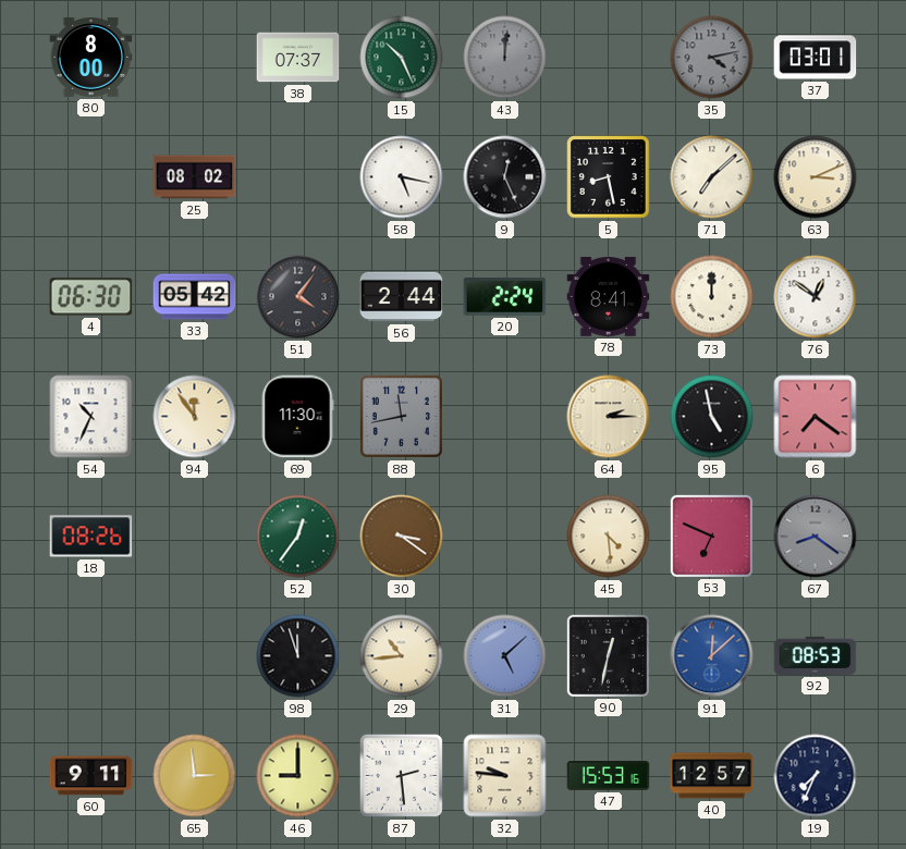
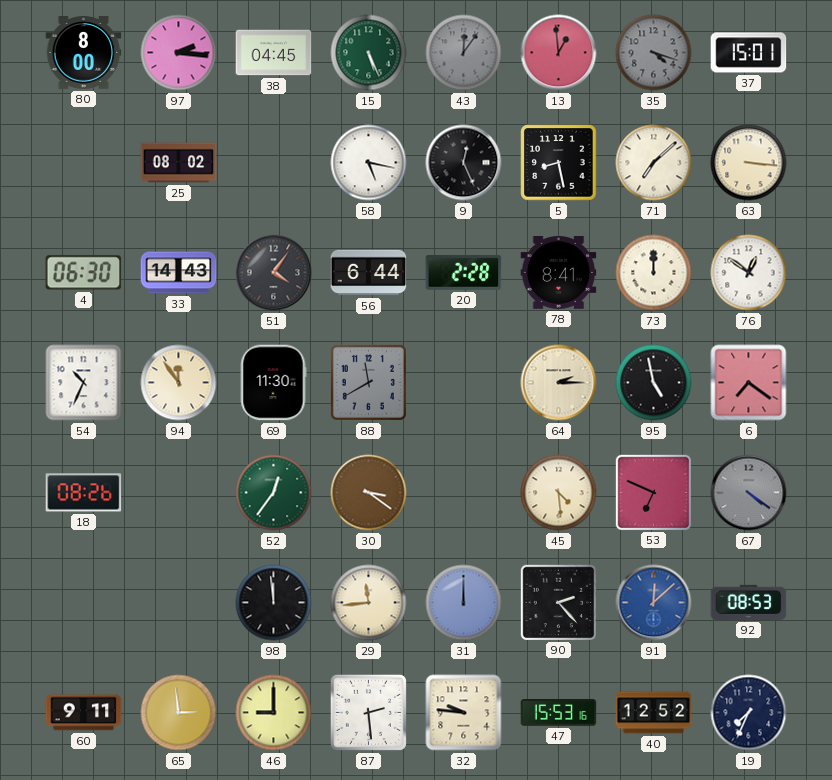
97: none -> 2:16
38: 07:37 -> 04:45
15: 10:26 -> 5:26
43: 12:01 -> 12:06
13: none -> 12:59
35: 4:13 -> 4:18
37: 03:01 -> 15:01
63: 3:11 -> 3:16
33: 05:42 -> 14:43
56: 2:44 -> 6:44
20: 2:24 -> 2:28
88: 11:43 -> 11:40
67: 8:21 -> 4:21
98: 11:57 -> 11:59
29: 10:44 -> 11:44
31: 5:08 -> 12:00
90: 12:32 -> 2:23
40: 12:57 -> 12:52
